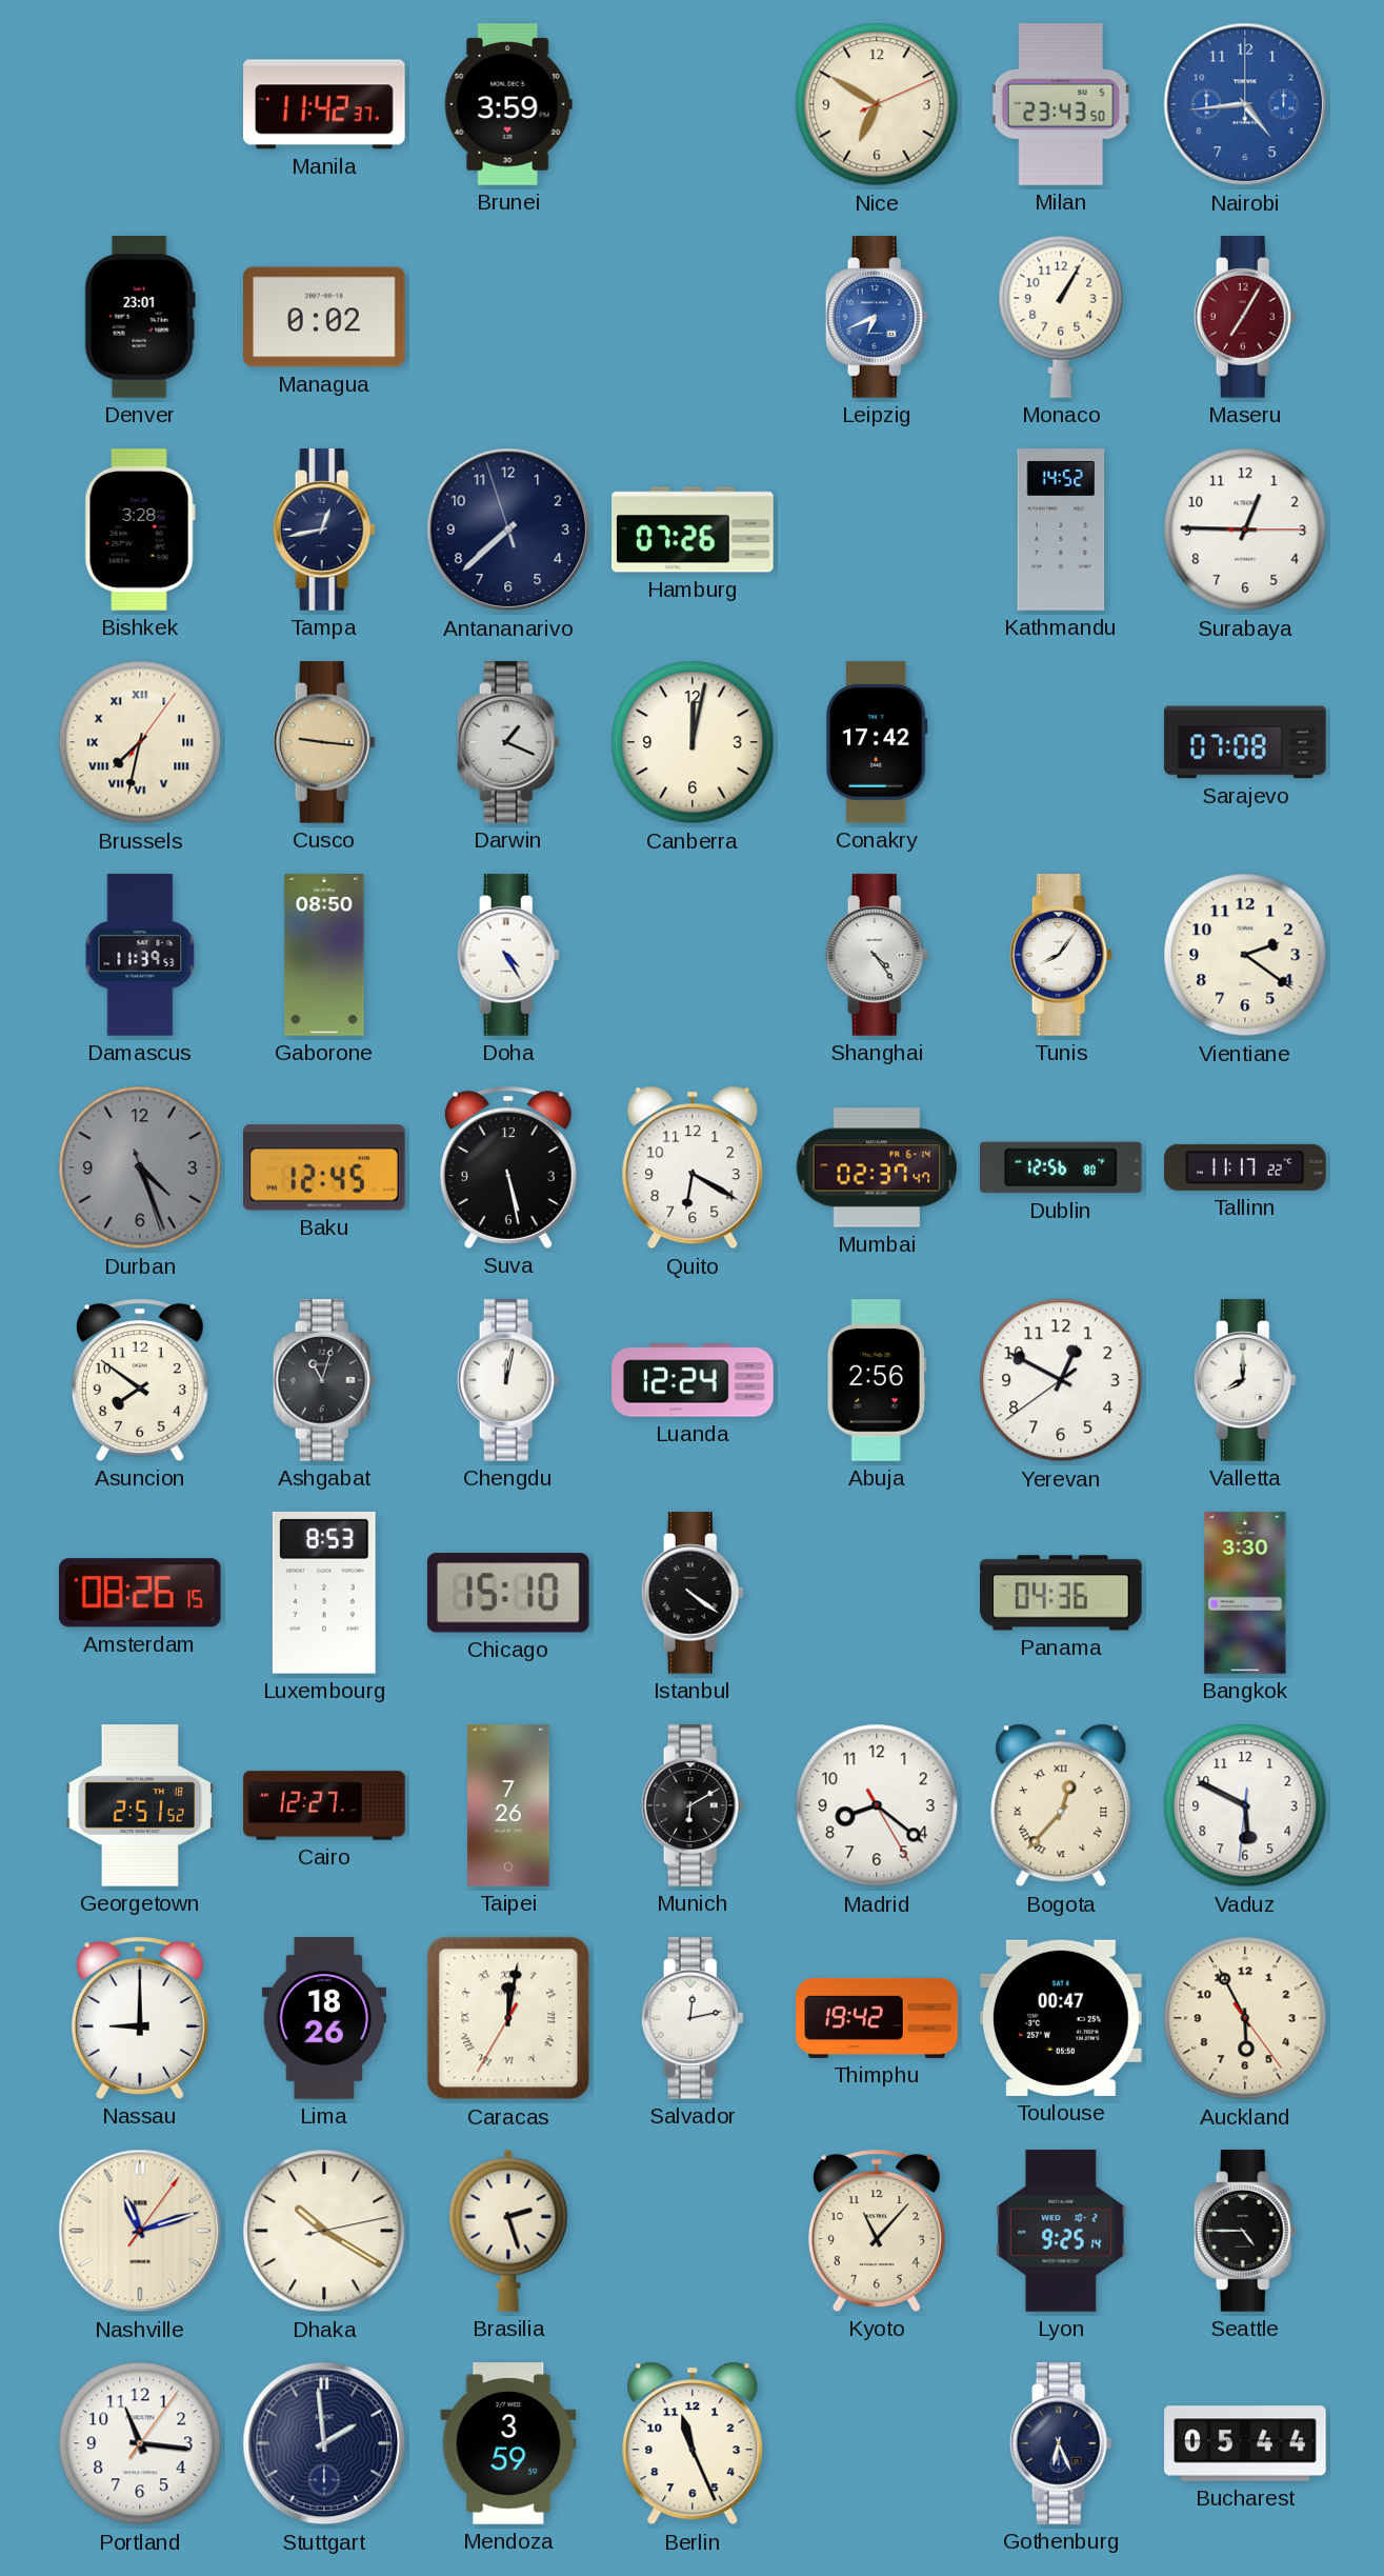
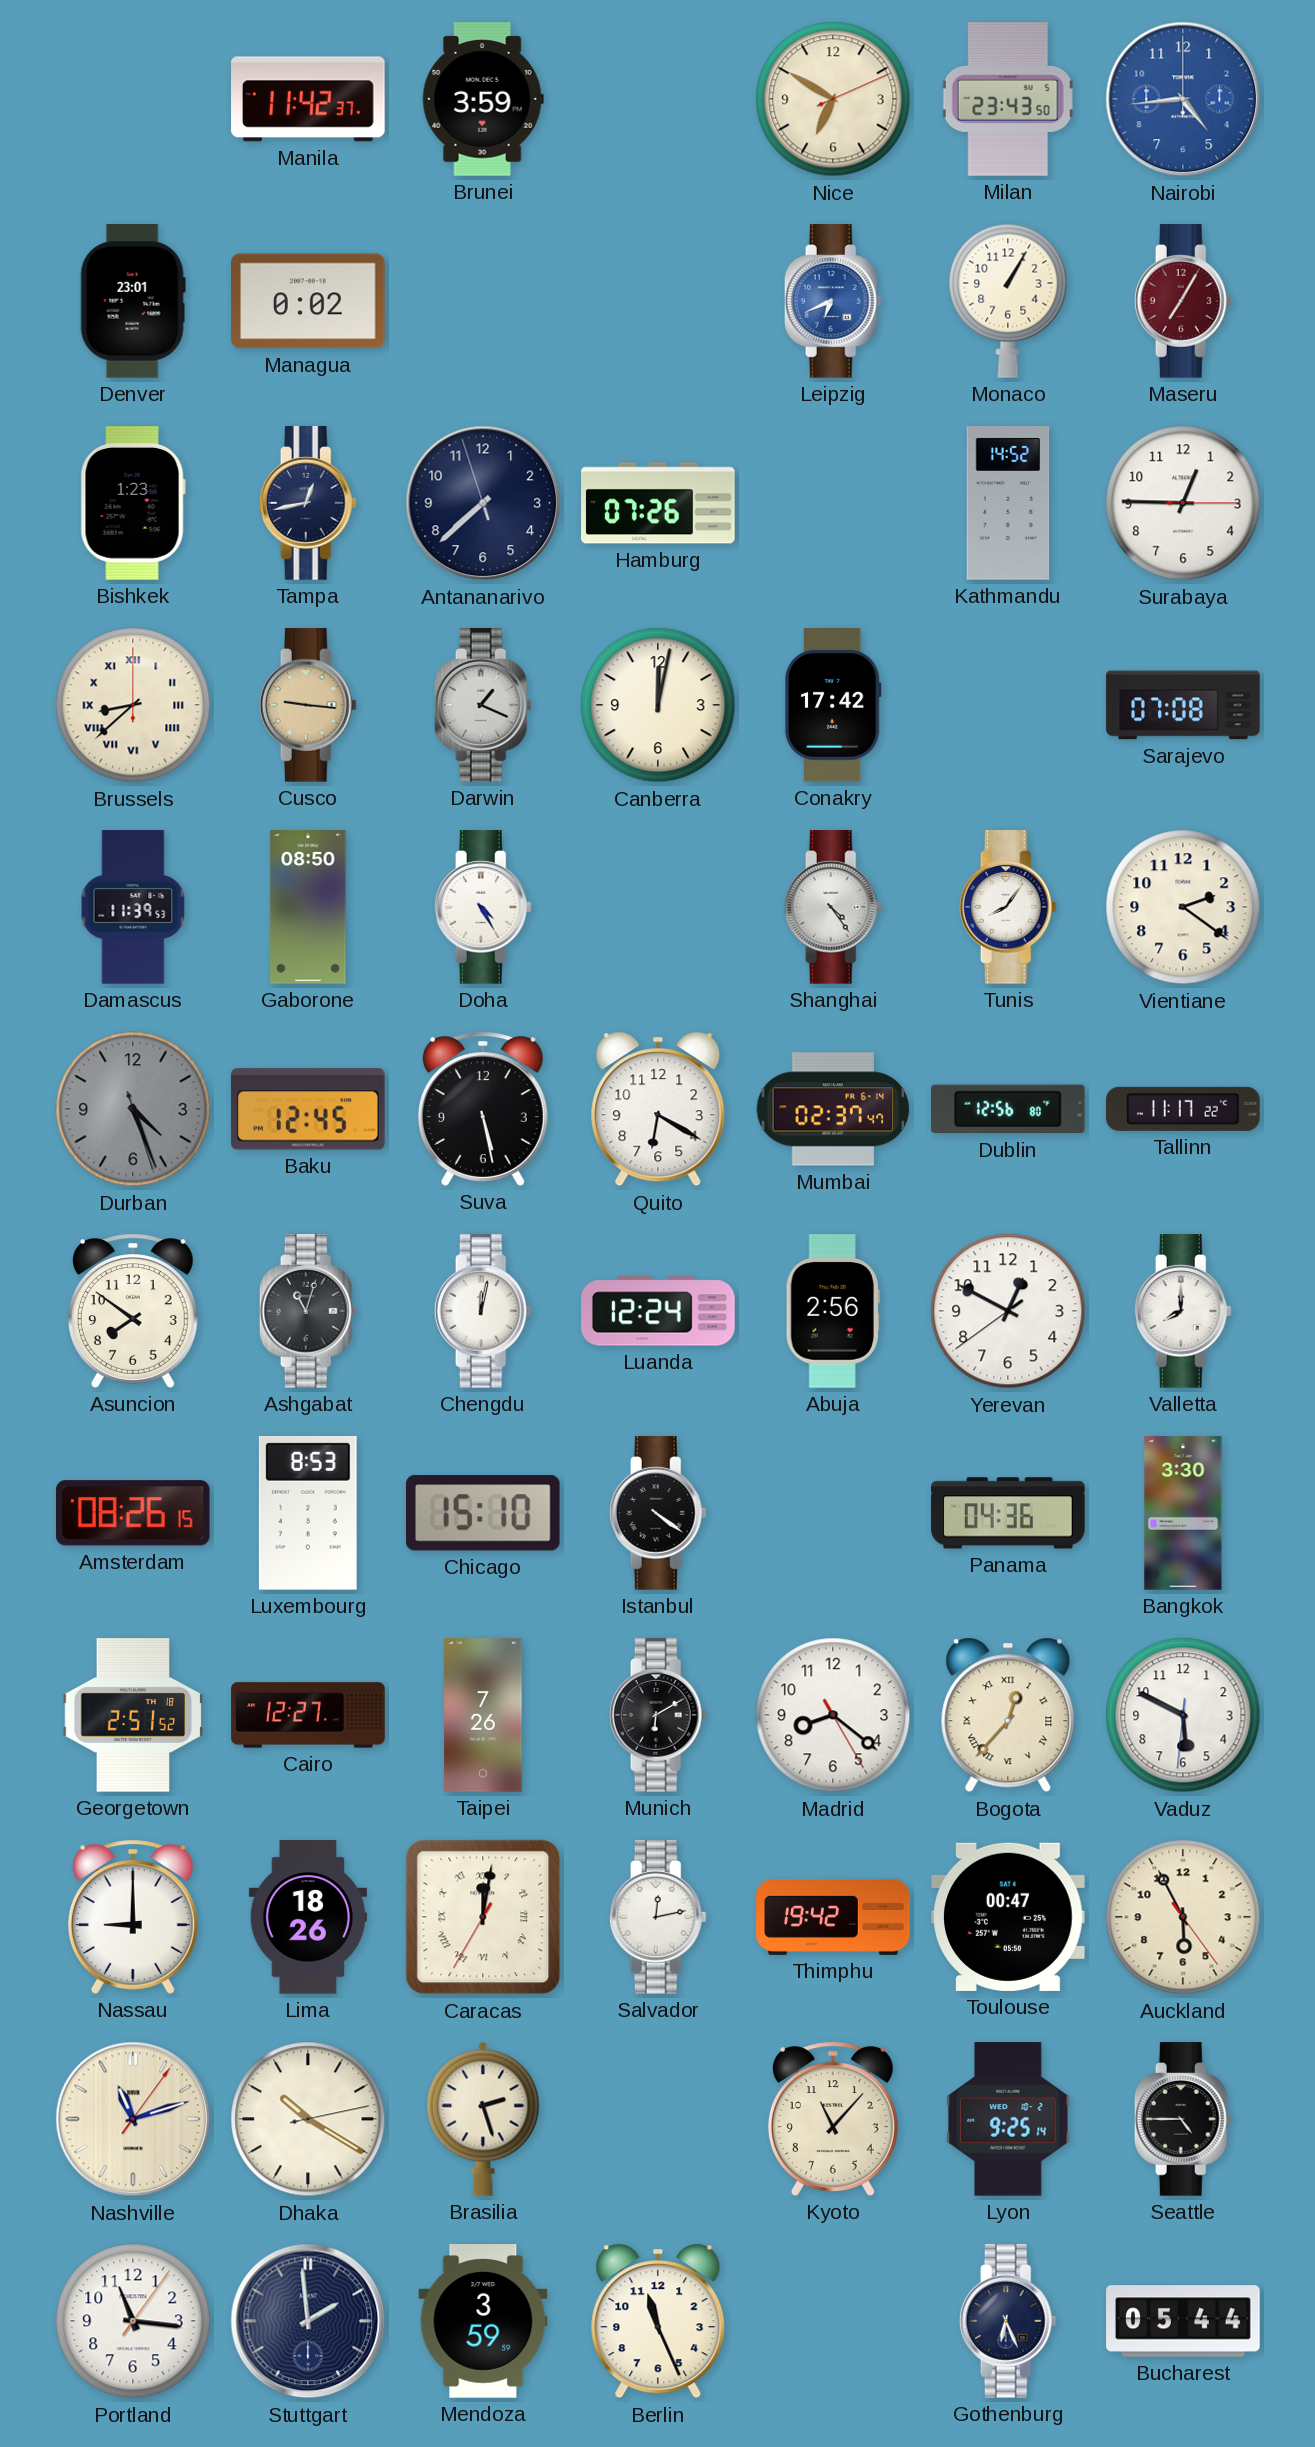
Bishkek: 3:28 -> 1:23
Brussels: 7:32 -> 8:38
